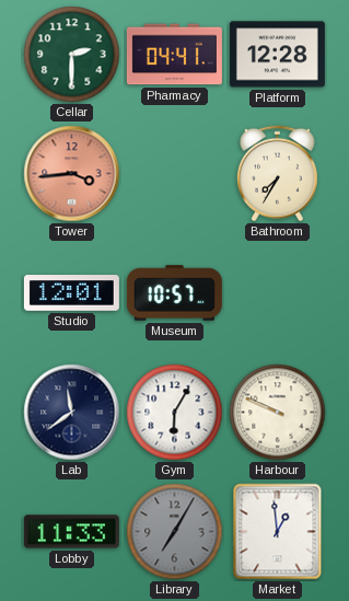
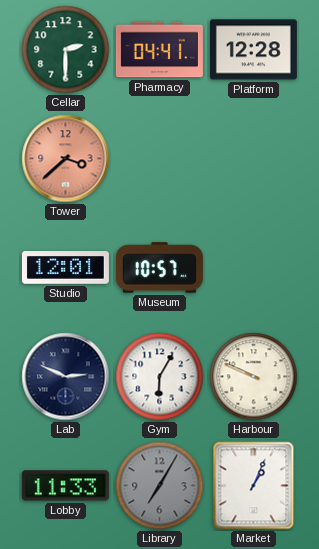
Tower: 3:44 -> 3:38
Bathroom: 7:35 -> none
Lab: 11:39 -> 2:49
Market: 12:59 -> 1:04
